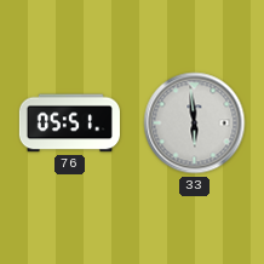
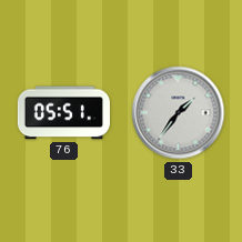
33: 5:59 -> 1:36
